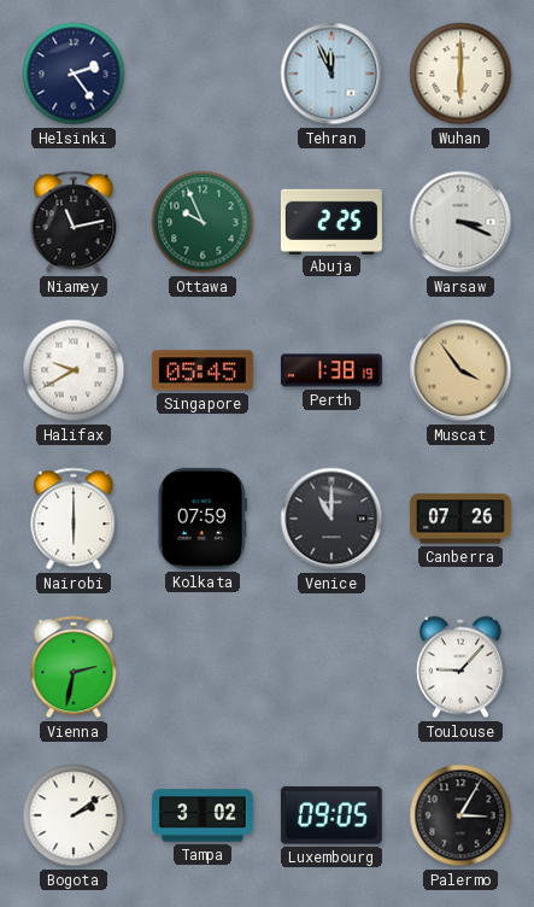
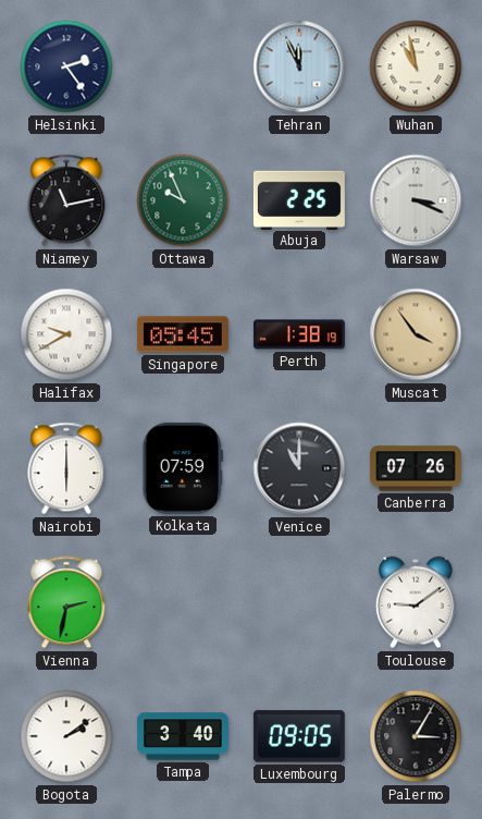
Wuhan: 6:00 -> 10:58
Toulouse: 9:07 -> 9:09
Tampa: 3:02 -> 3:40
